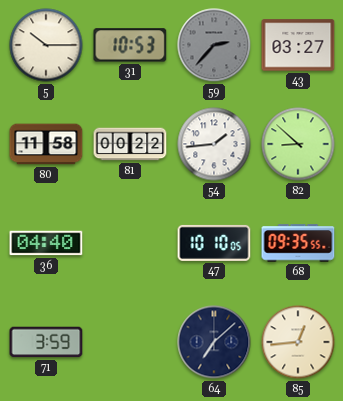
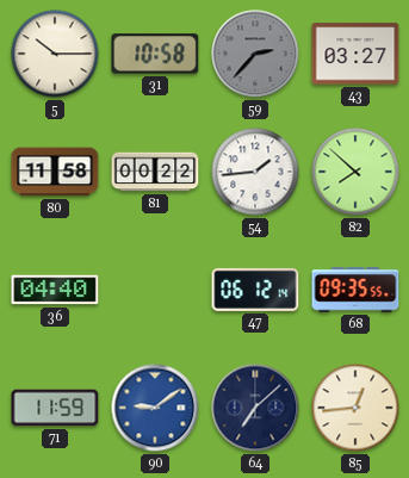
31: 10:53 -> 10:58
82: 8:52 -> 7:52
47: 10:10 -> 06:12
71: 3:59 -> 11:59
90: none -> 9:09
